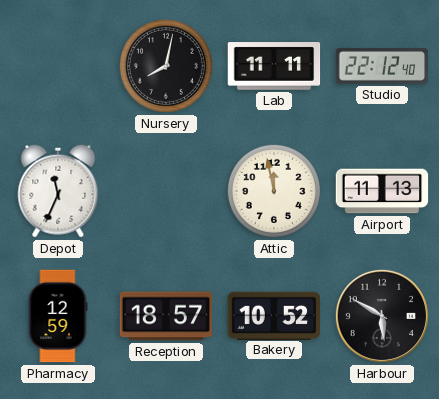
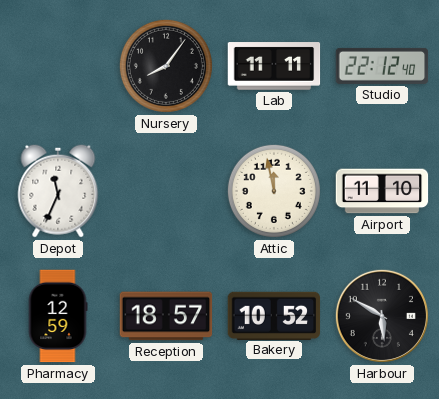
Nursery: 8:02 -> 8:06
Airport: 11:13 -> 11:10
